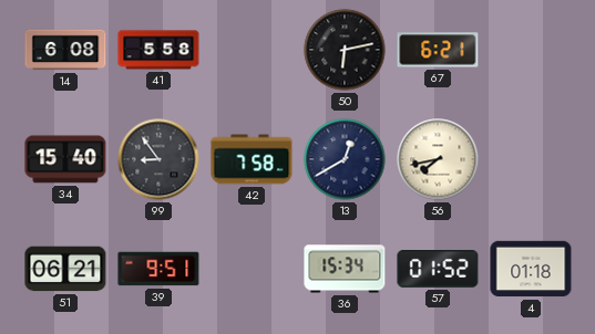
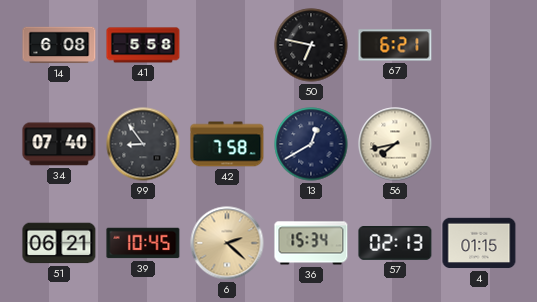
50: 6:13 -> 6:47
34: 15:40 -> 07:40
39: 9:51 -> 10:45
6: none -> 2:22
57: 01:52 -> 02:13
4: 01:18 -> 01:15
